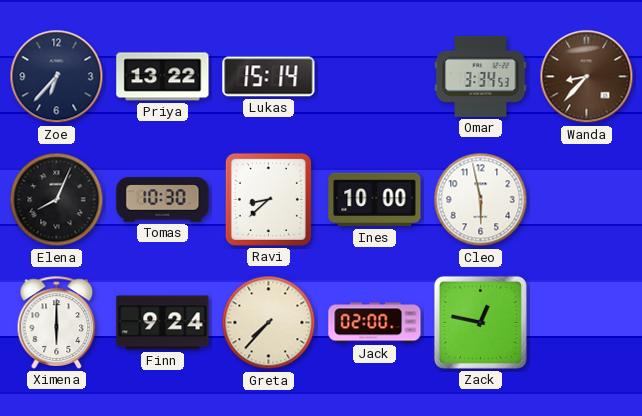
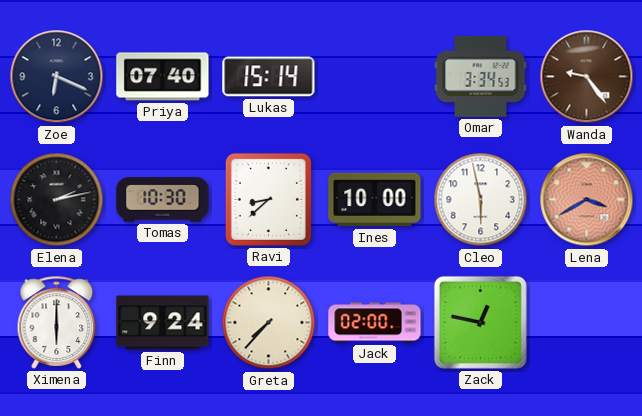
Zoe: 6:37 -> 6:19
Priya: 13:22 -> 07:40
Wanda: 8:37 -> 9:24
Elena: 8:04 -> 2:13
Lena: none -> 3:40
